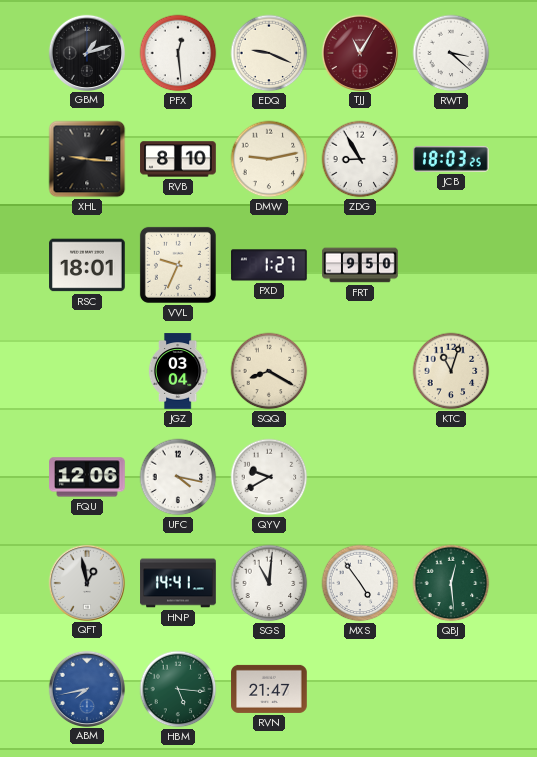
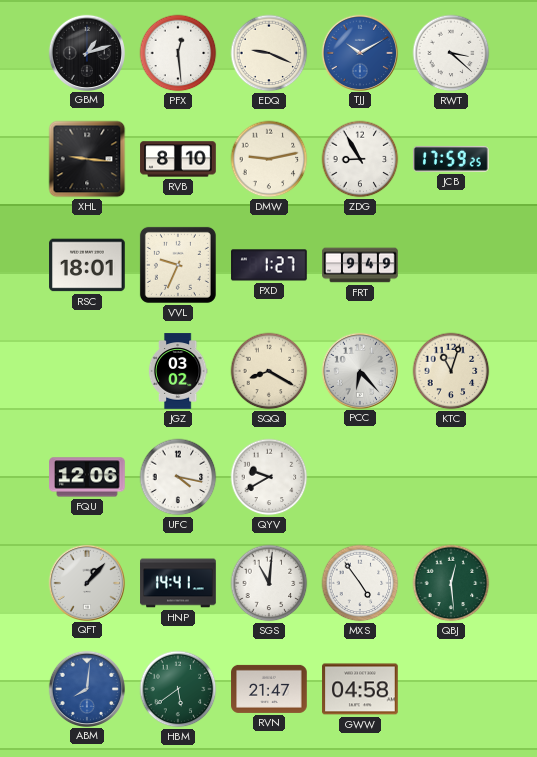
TJJ: 11:05 -> 10:10
TJJ dial: burgundy -> blue
JCB: 18:03 -> 17:59
FRT: 9:50 -> 9:49
JGZ: 03:04 -> 03:02
PCC: none -> 6:23
QFT: 12:58 -> 1:07
ABM: 7:43 -> 8:01
HBM: 5:16 -> 5:39
GWW: none -> 04:58
